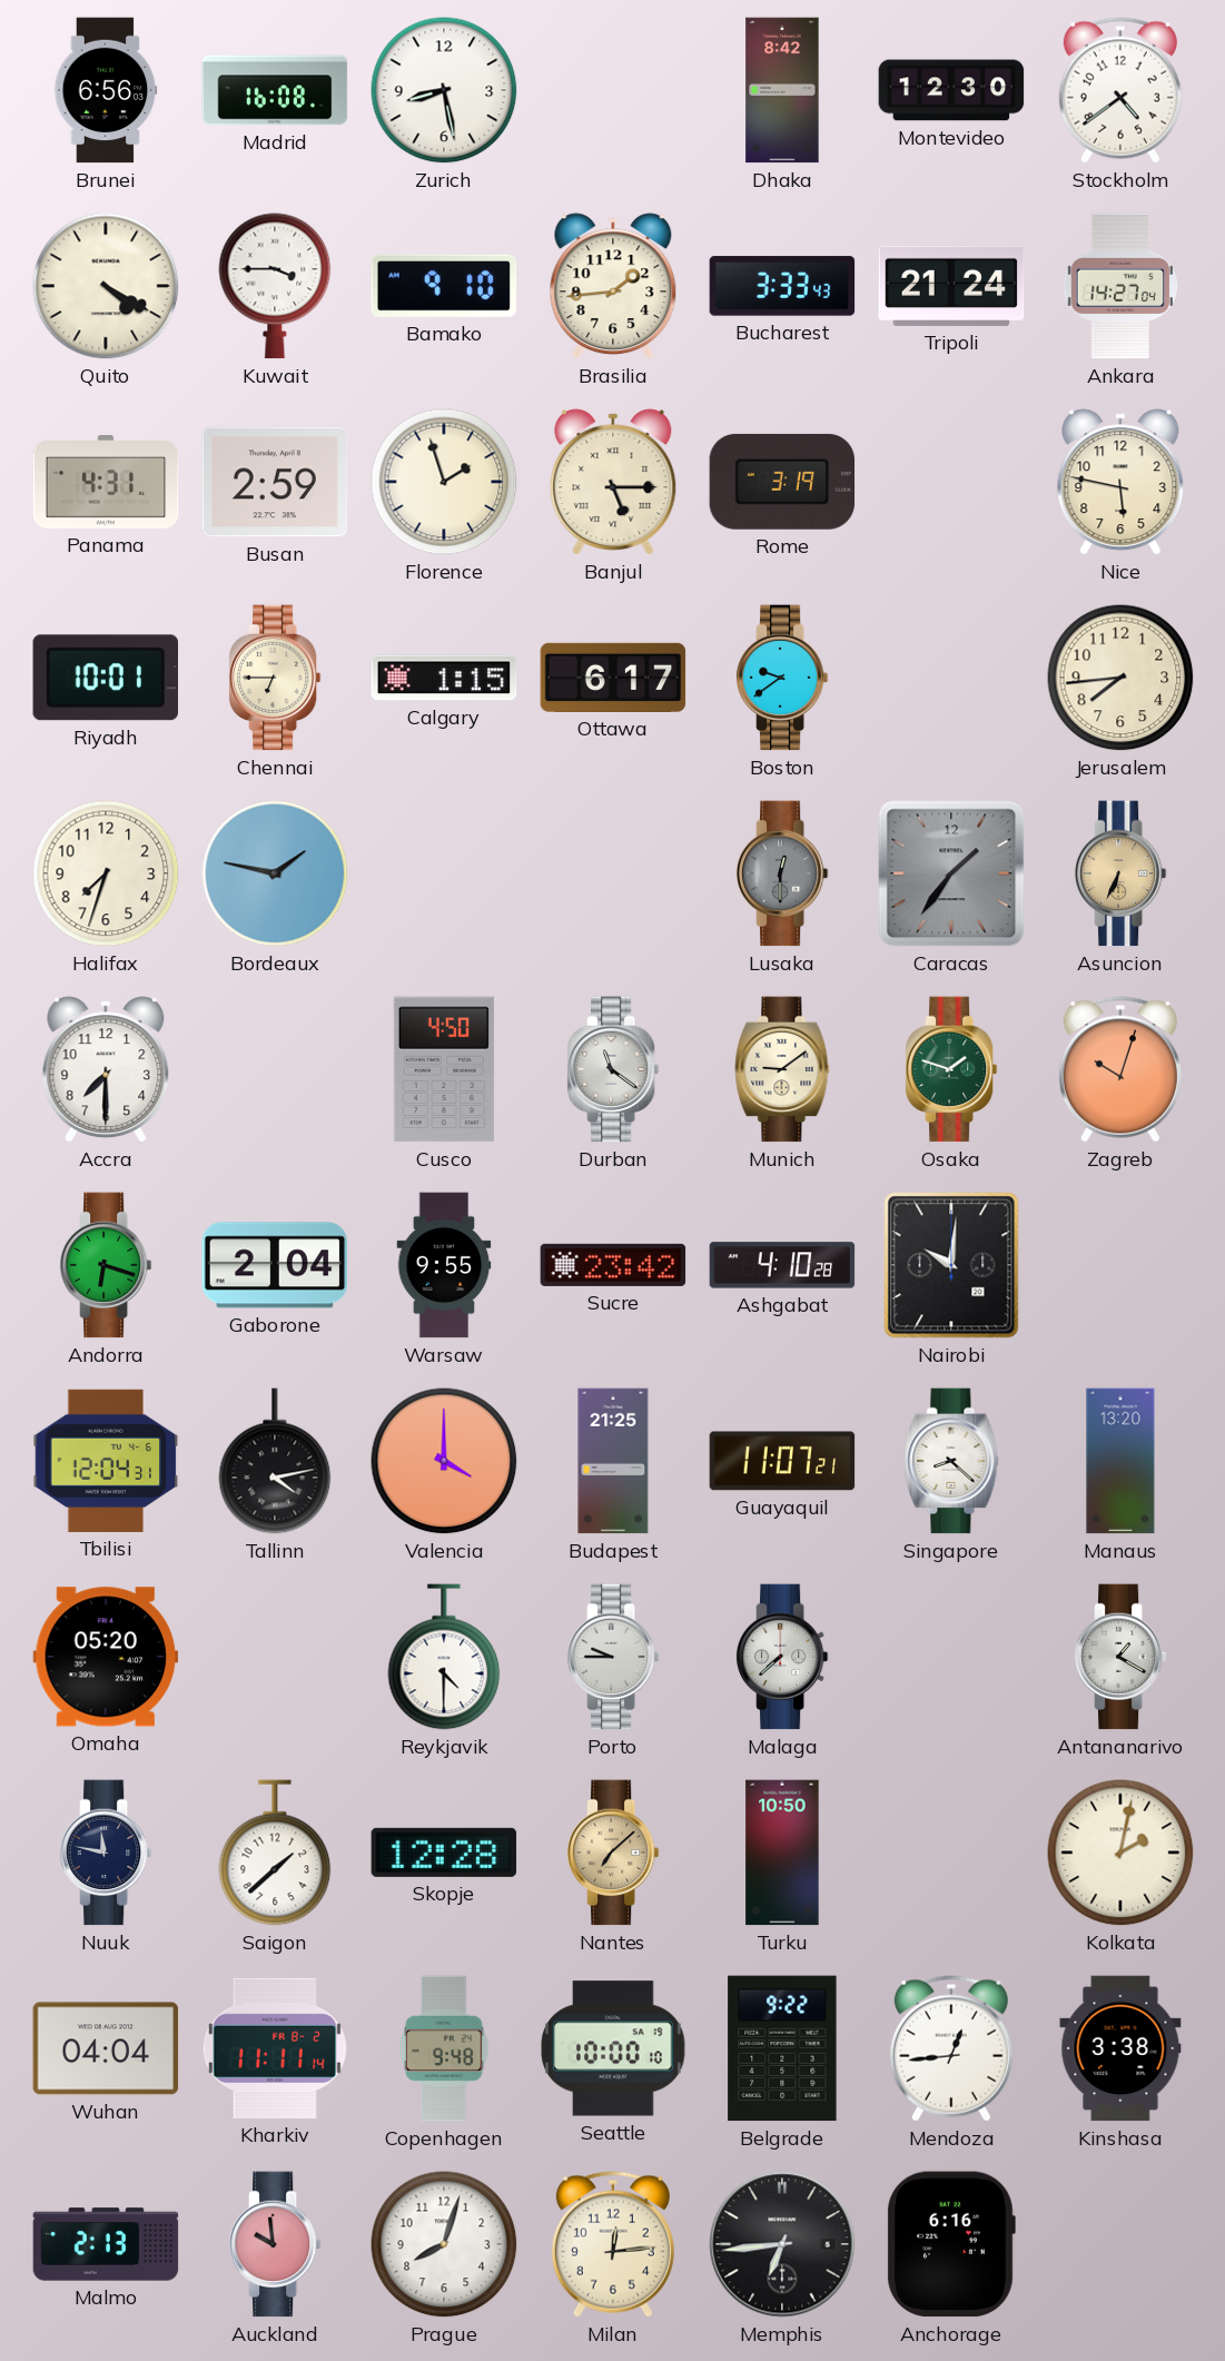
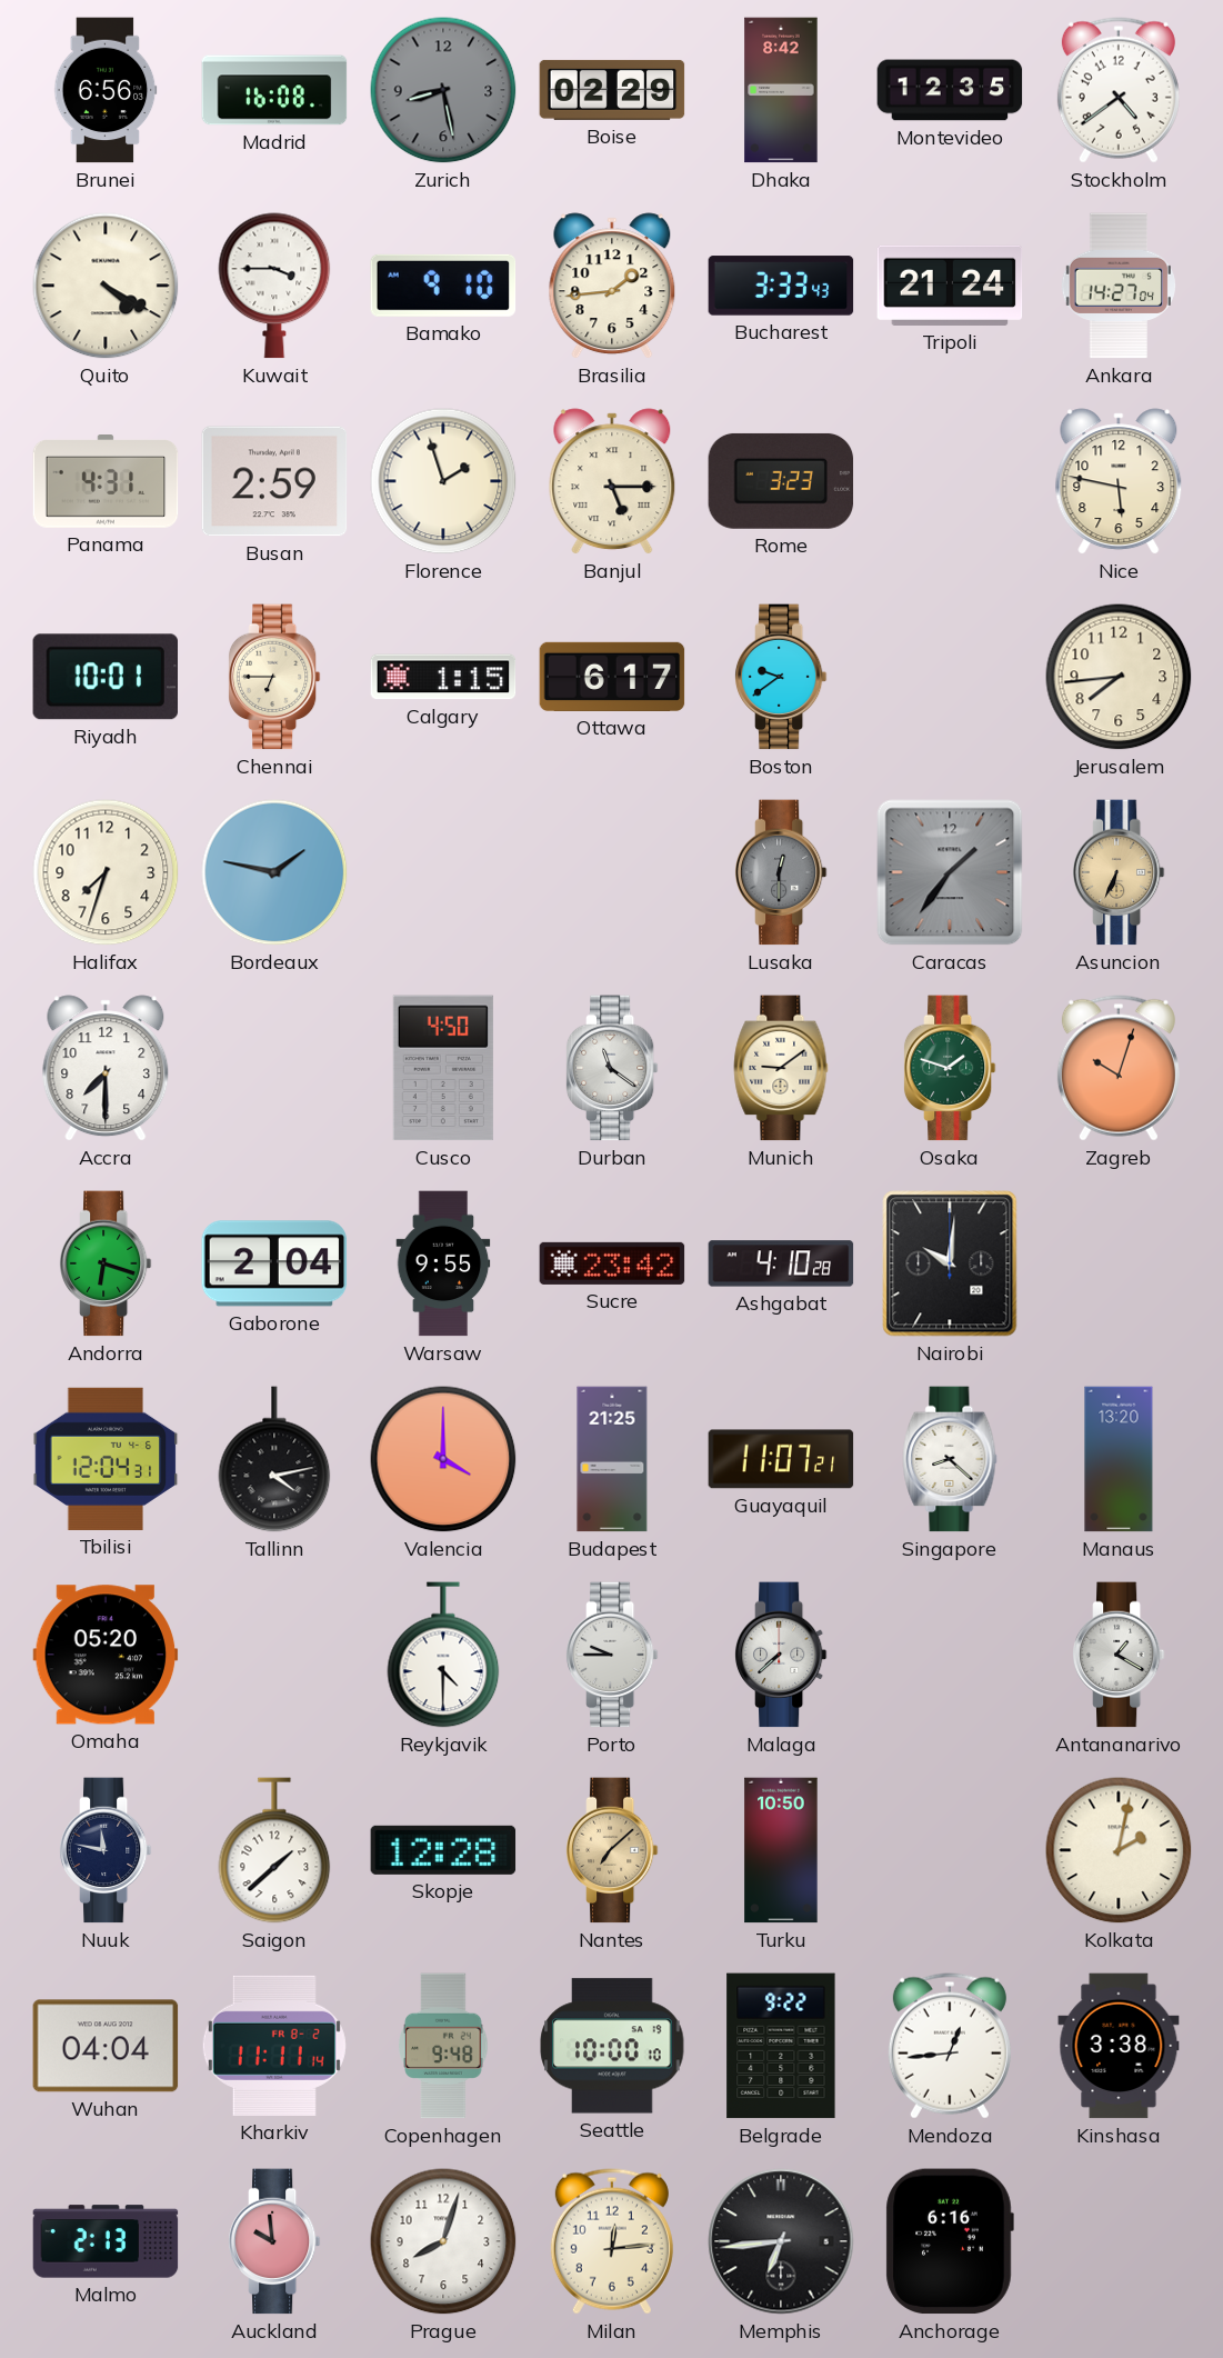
Zurich dial: white -> grey
Boise: none -> 02:29
Montevideo: 12:30 -> 12:35
Rome: 3:19 -> 3:23
